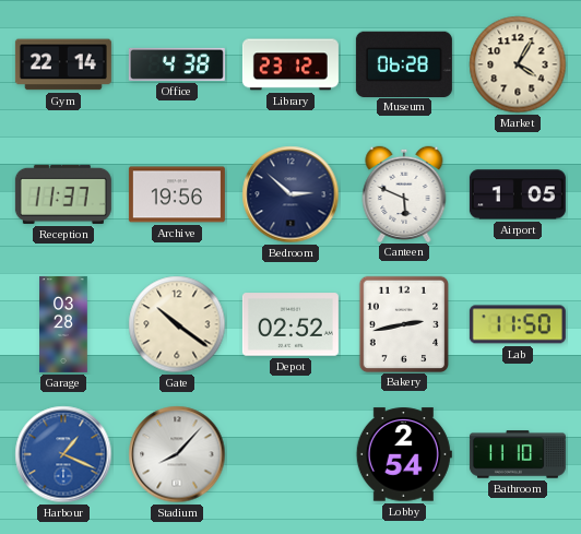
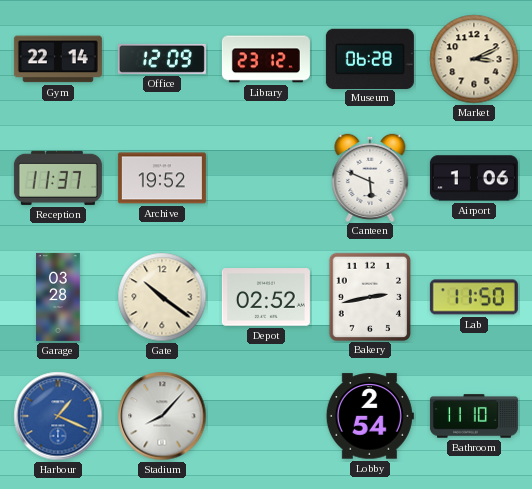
Office: 4:38 -> 12:09
Market: 4:05 -> 3:11
Archive: 19:56 -> 19:52
Bedroom: 2:52 -> none
Airport: 1:05 -> 1:06
